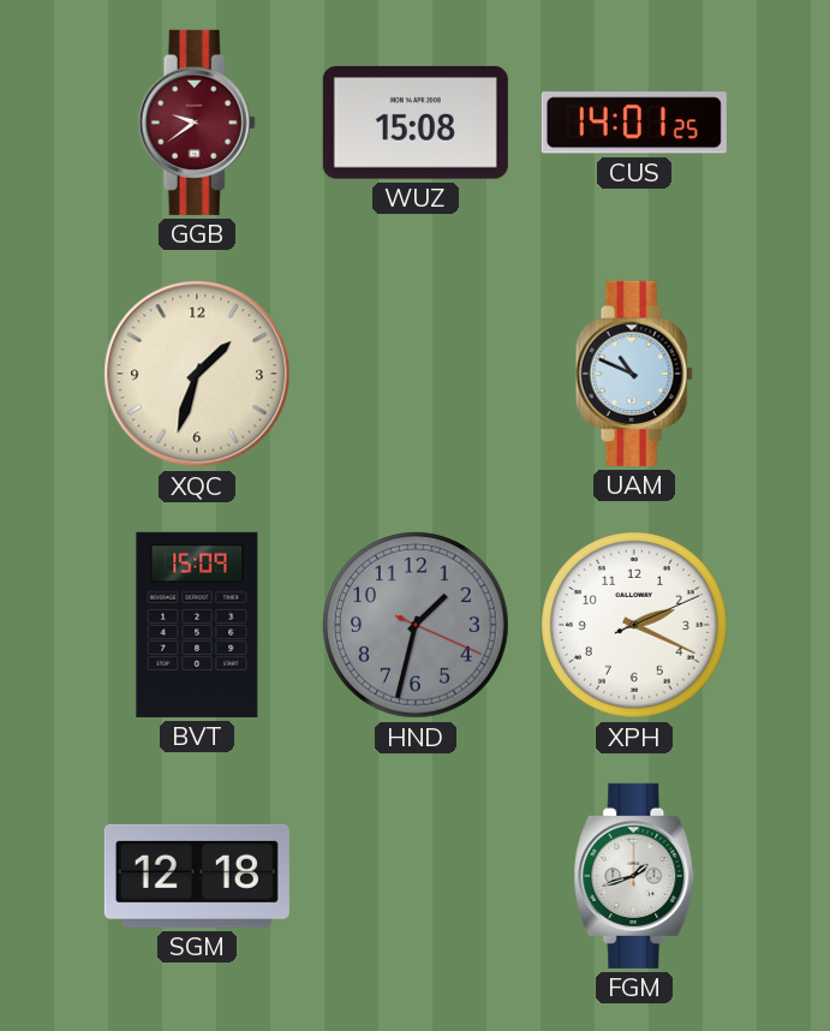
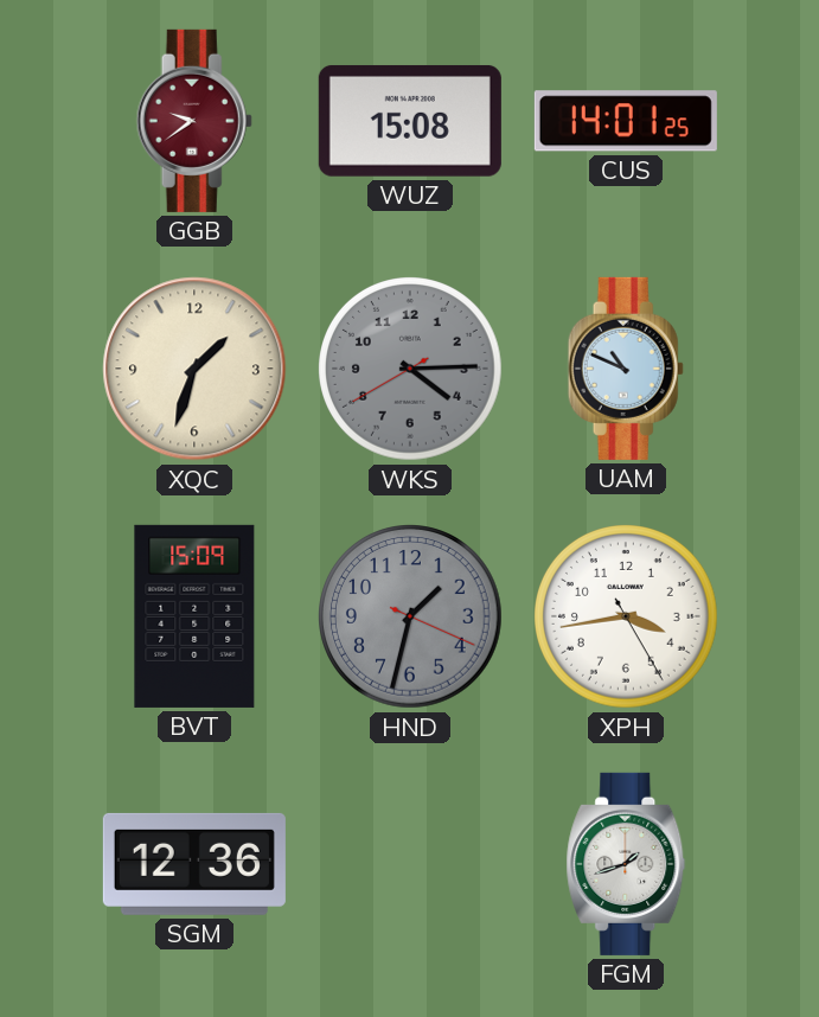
WKS: none -> 4:14
XPH: 2:19 -> 3:43
SGM: 12:18 -> 12:36
